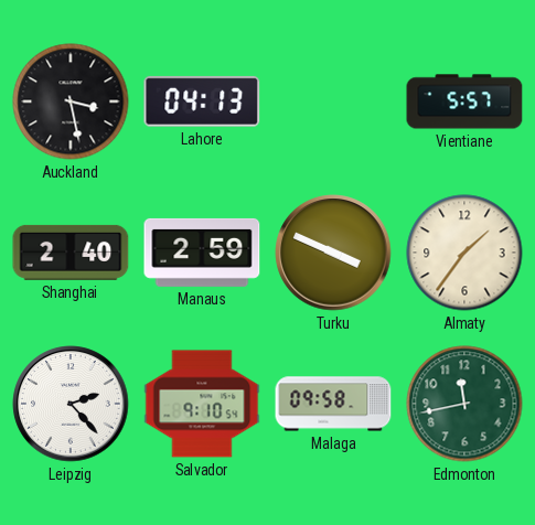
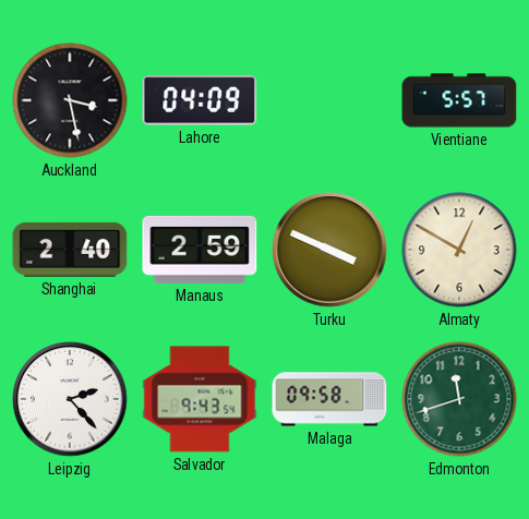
Lahore: 04:13 -> 04:09
Almaty: 1:36 -> 12:50
Salvador: 9:10 -> 9:43
Edmonton: 11:43 -> 11:42
